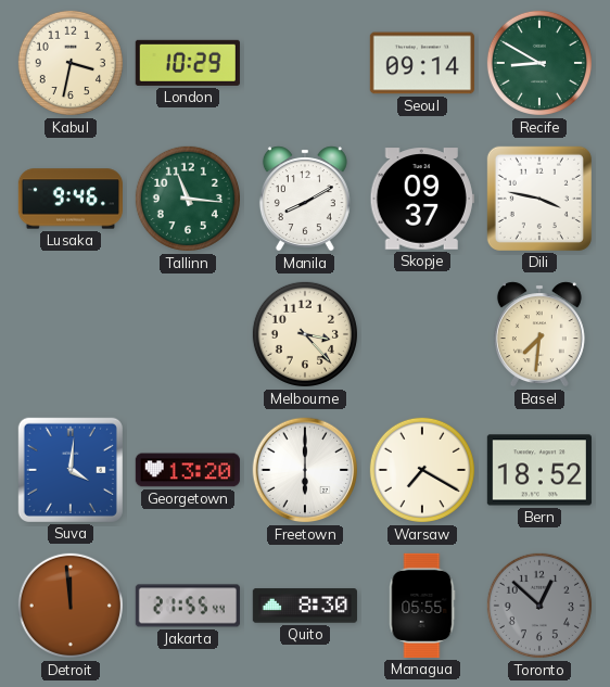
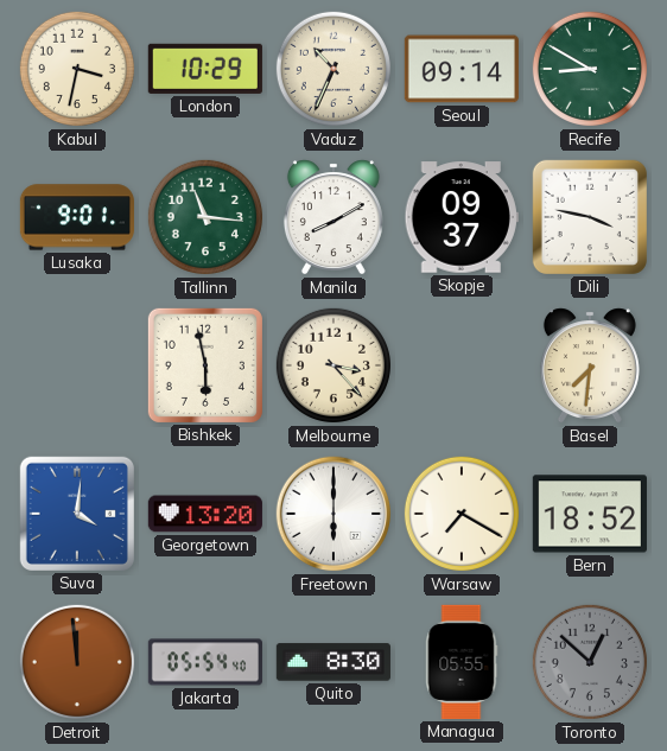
Vaduz: none -> 10:34
Lusaka: 9:46 -> 9:01
Bishkek: none -> 5:58
Jakarta: 21:55 -> 05:54
